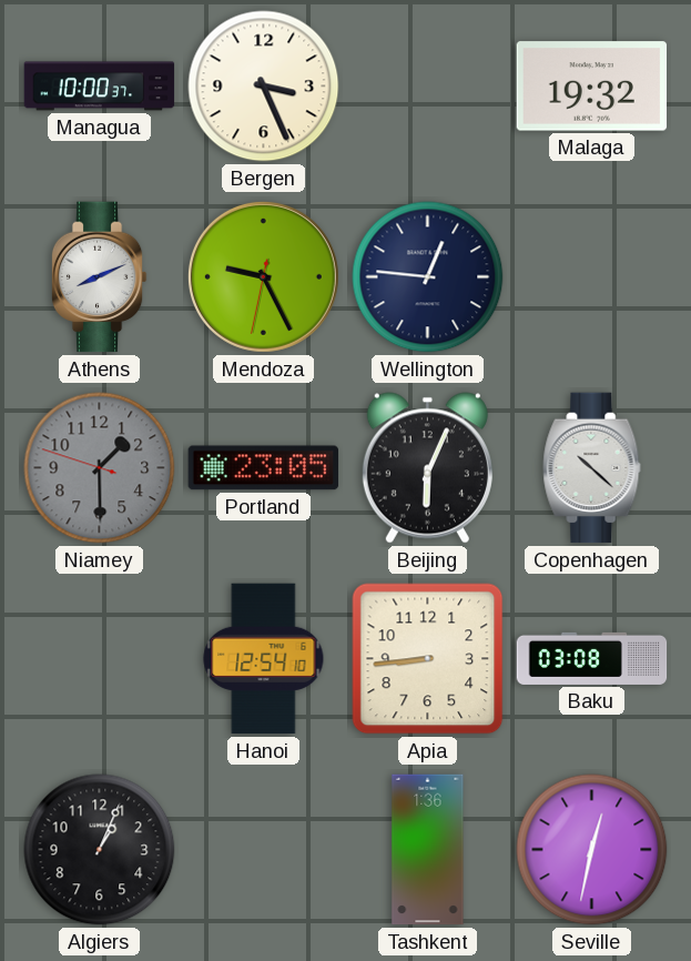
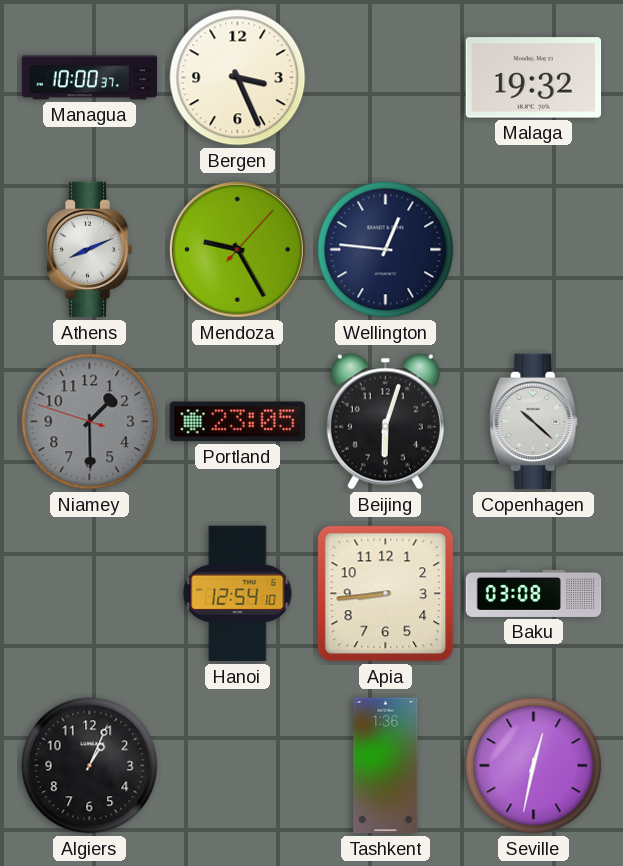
Mendoza: 9:25:32 -> 9:25:07
Beijing: 6:04 -> 6:03
